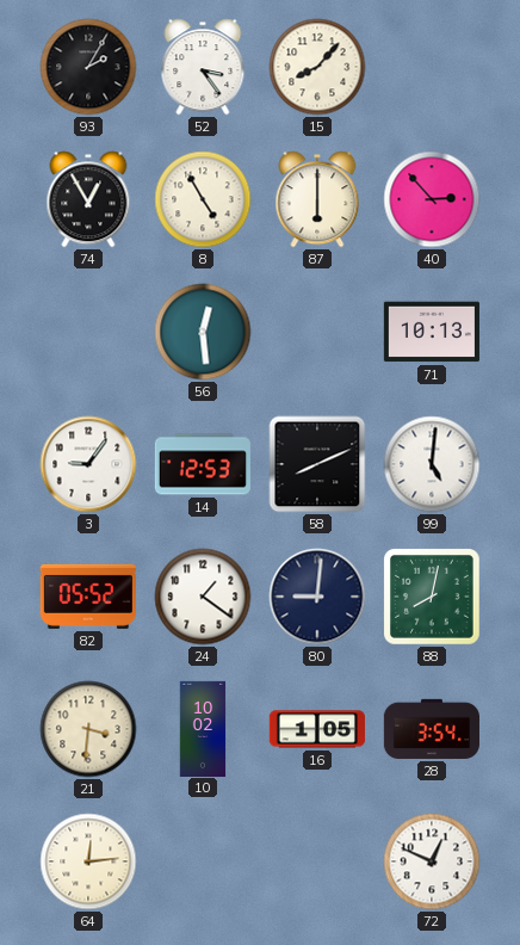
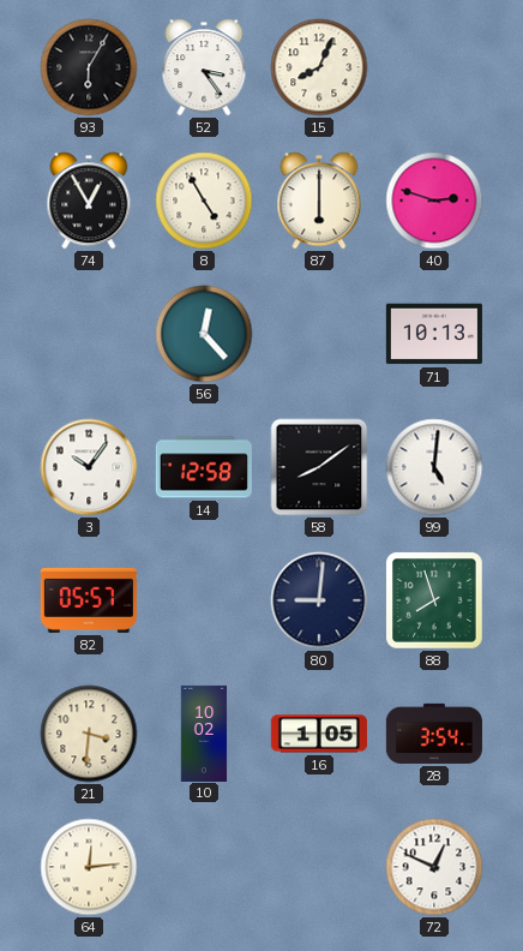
93: 2:05 -> 6:05
15: 8:07 -> 8:04
40: 2:53 -> 2:48
56: 12:29 -> 12:23
3: 9:06 -> 10:06
14: 12:53 -> 12:58
58: 8:11 -> 8:09
82: 05:52 -> 05:57
24: 1:21 -> none
88: 8:02 -> 7:57
